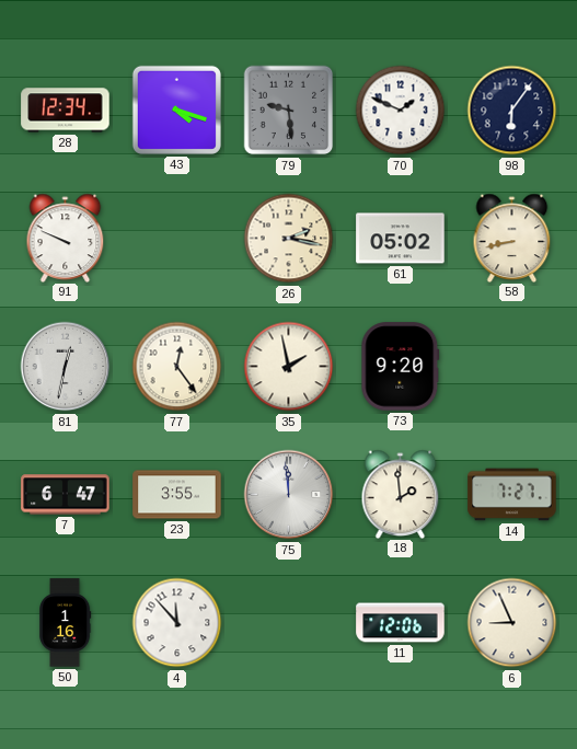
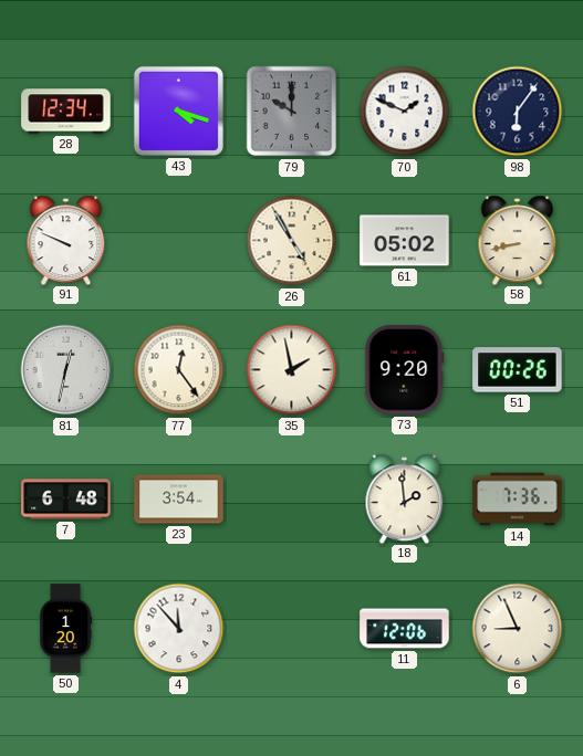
79: 9:29 -> 10:00
26: 2:17 -> 4:55
51: none -> 00:26
7: 6:47 -> 6:48
23: 3:55 -> 3:54
75: 11:59 -> none
14: 7:27 -> 7:36
50: 1:16 -> 1:20
